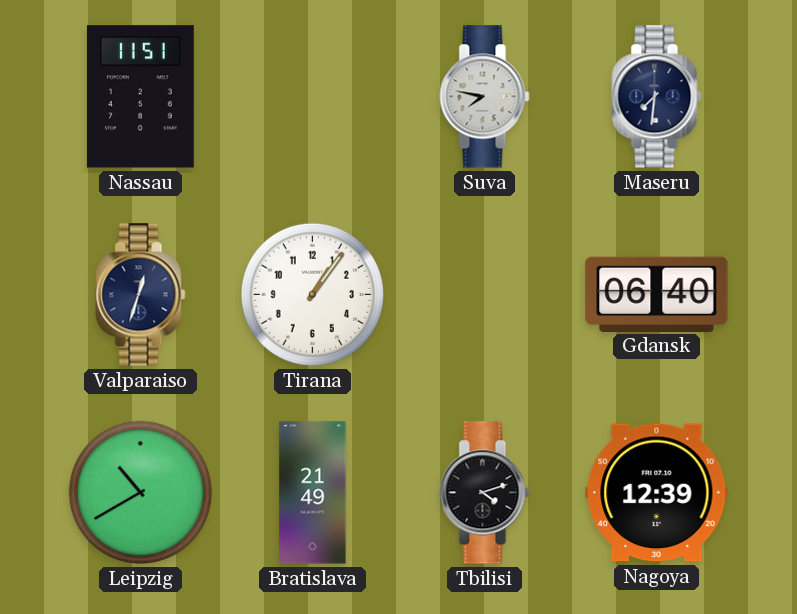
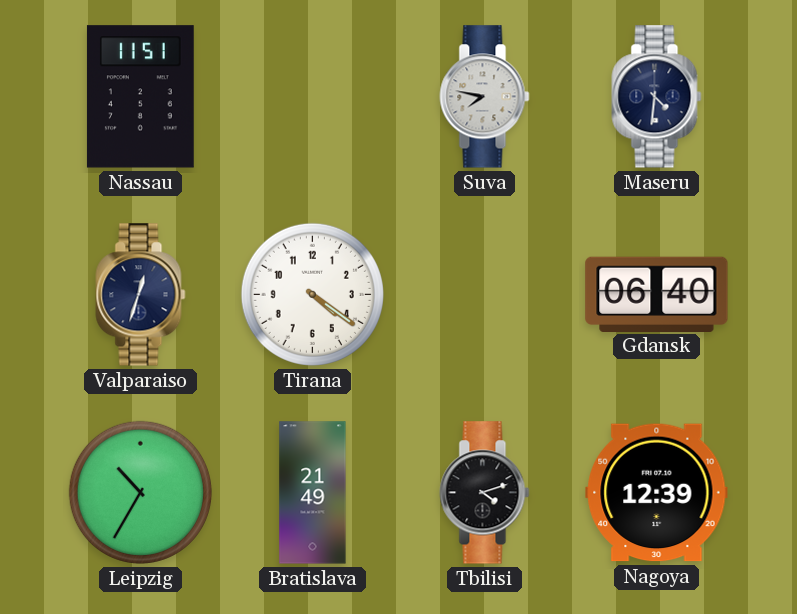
Maseru: 7:31 -> 4:31
Tirana: 1:06 -> 4:21
Leipzig: 10:40 -> 10:35
